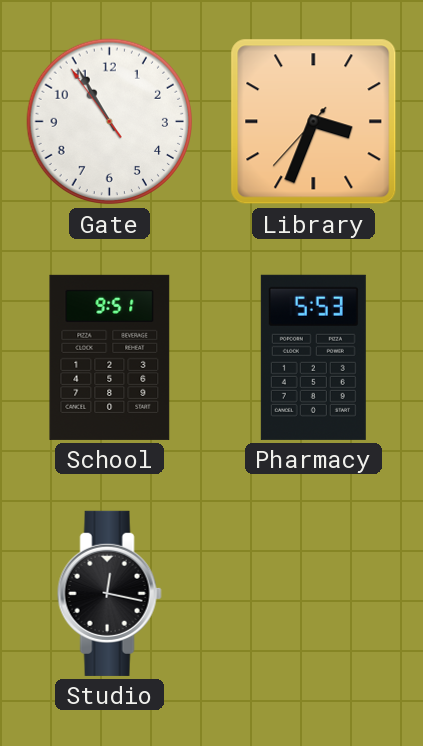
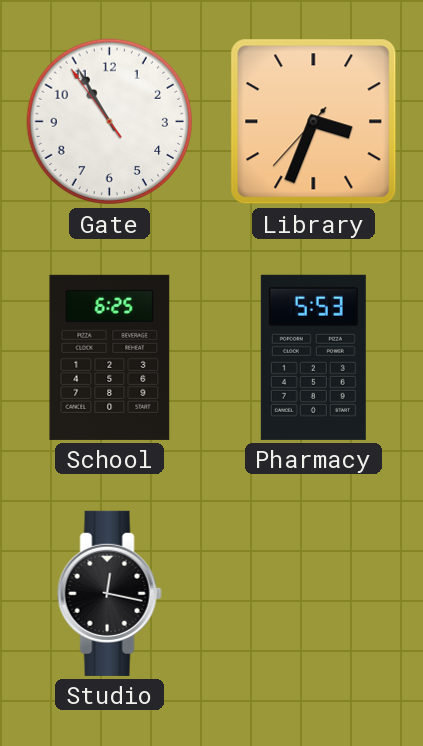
School: 9:51 -> 6:25
